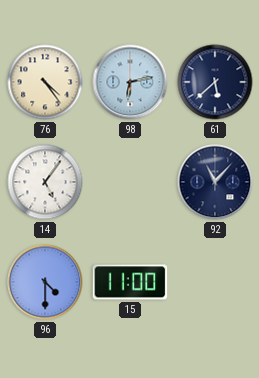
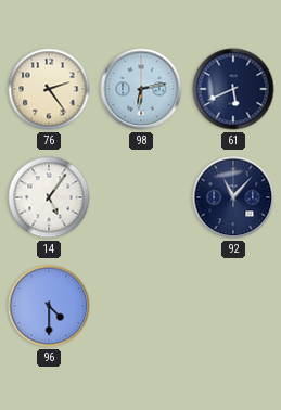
76: 4:24 -> 2:24
61: 5:38 -> 5:41
15: 11:00 -> none
